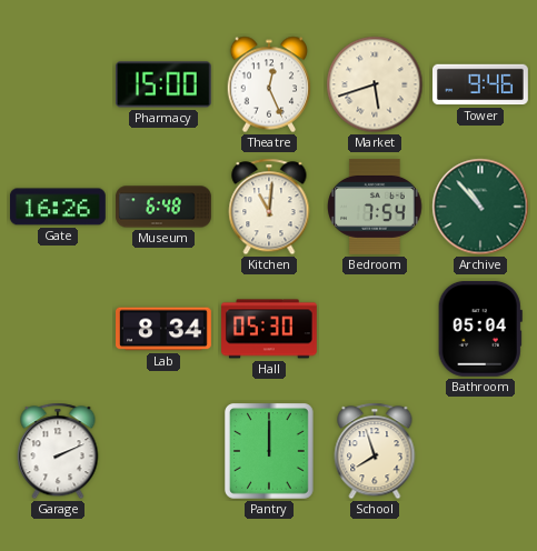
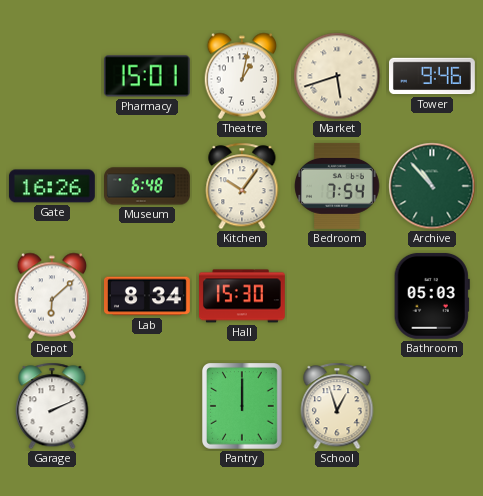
Pharmacy: 15:00 -> 15:01
Theatre: 12:26 -> 1:02
Kitchen: 11:01 -> 10:06
Depot: none -> 6:08
Hall: 05:30 -> 15:30
Bathroom: 05:04 -> 05:03
School: 7:57 -> 12:57
